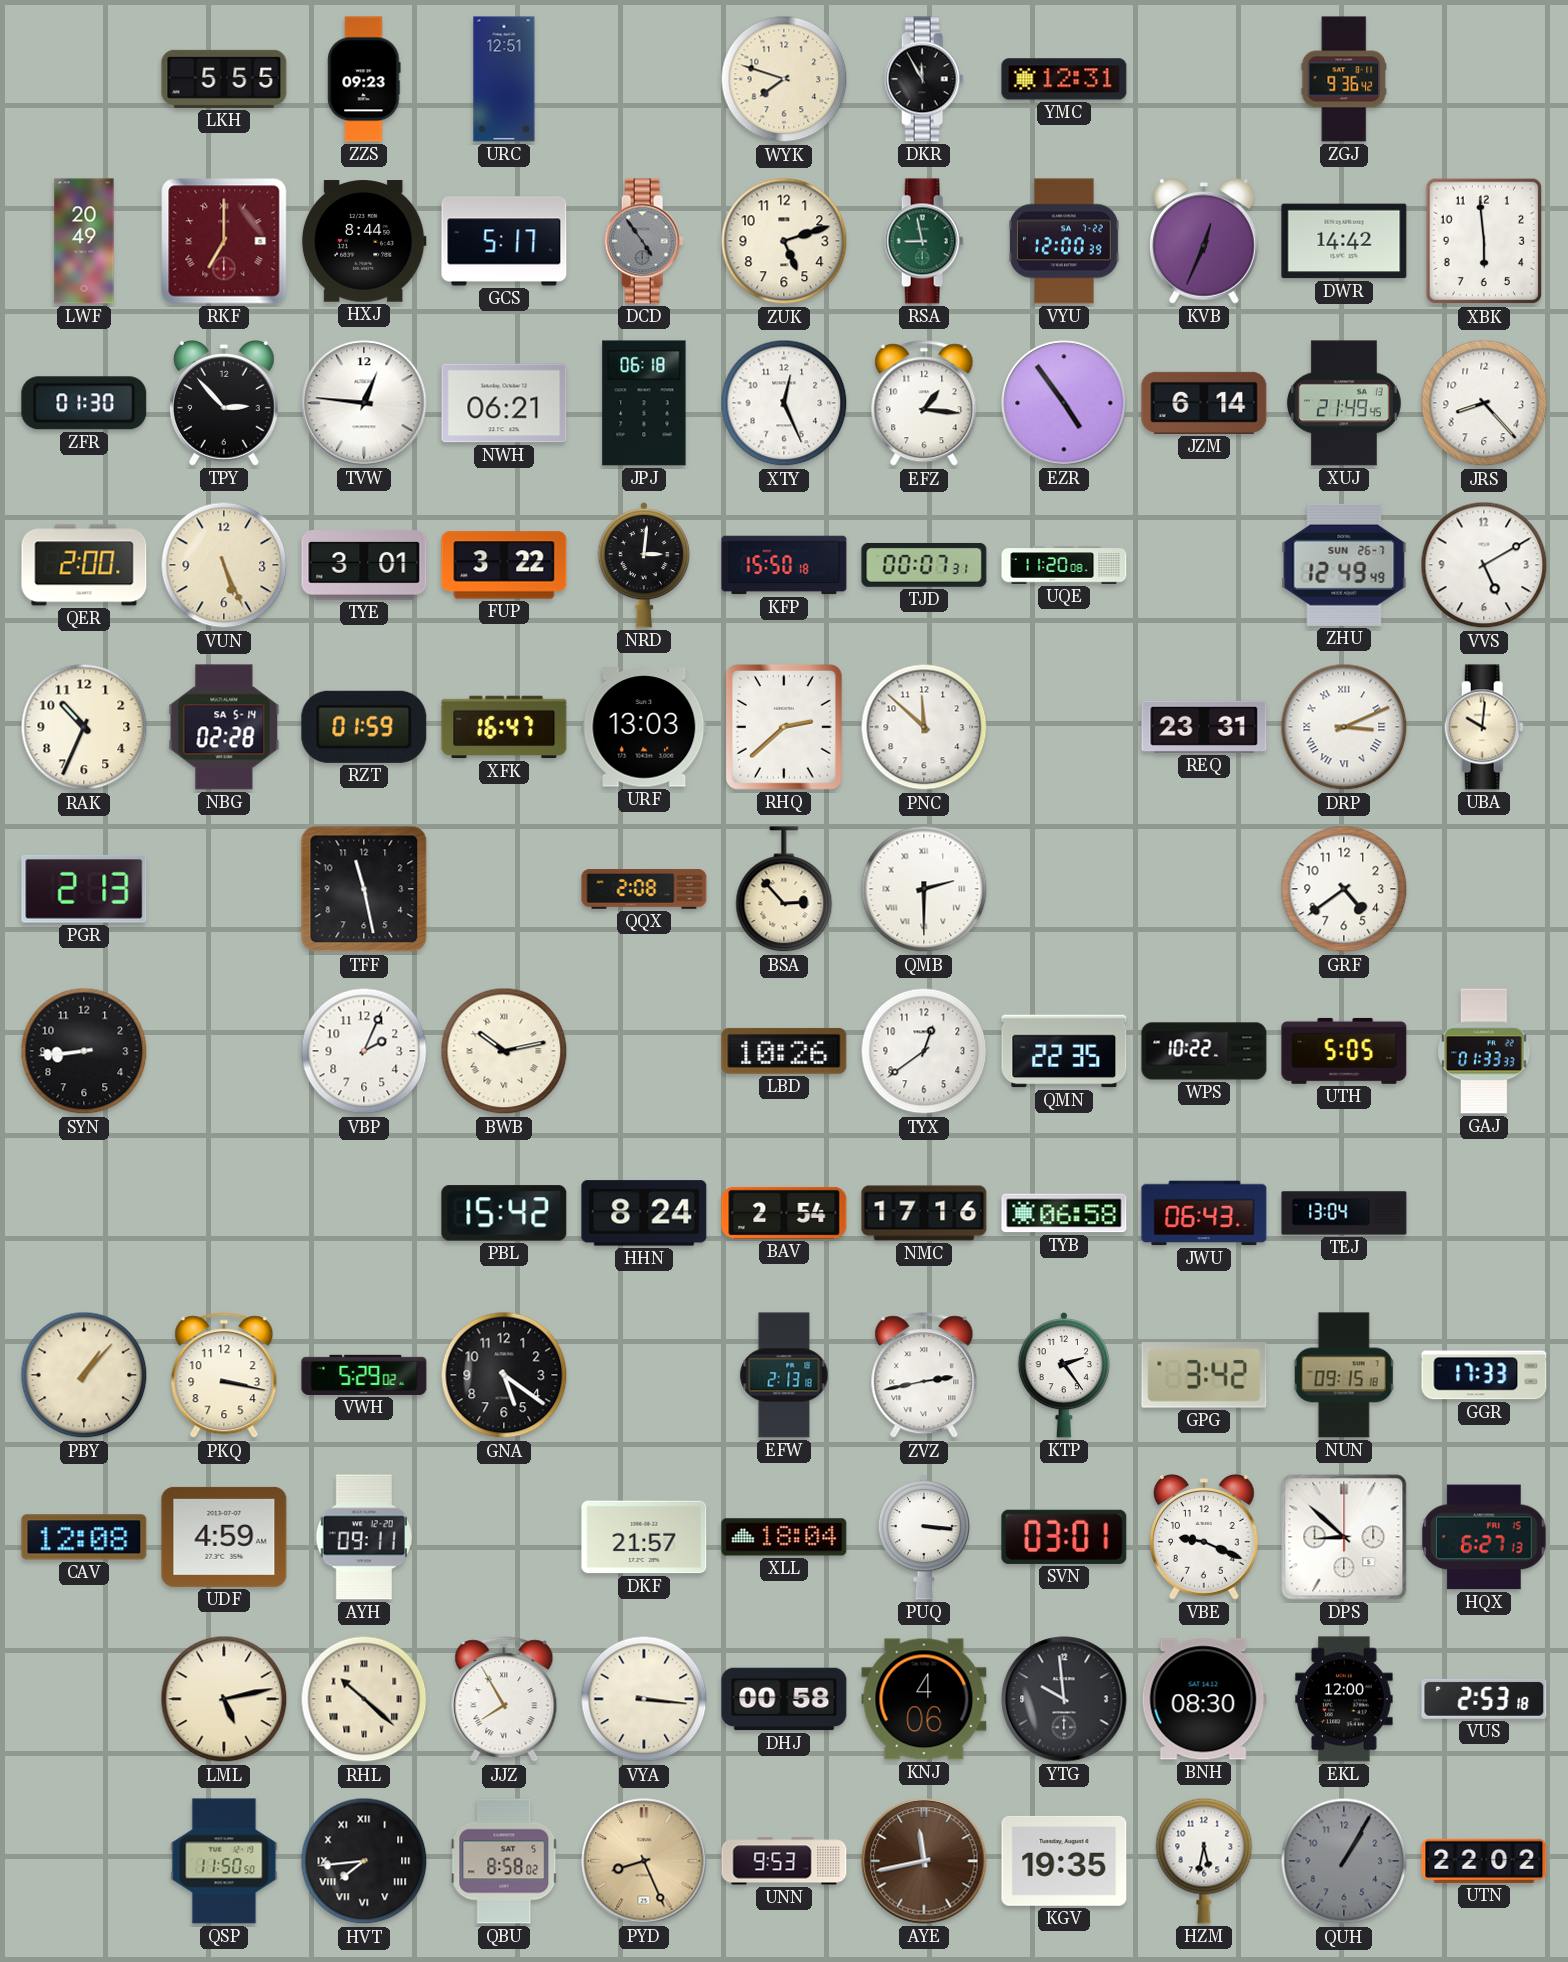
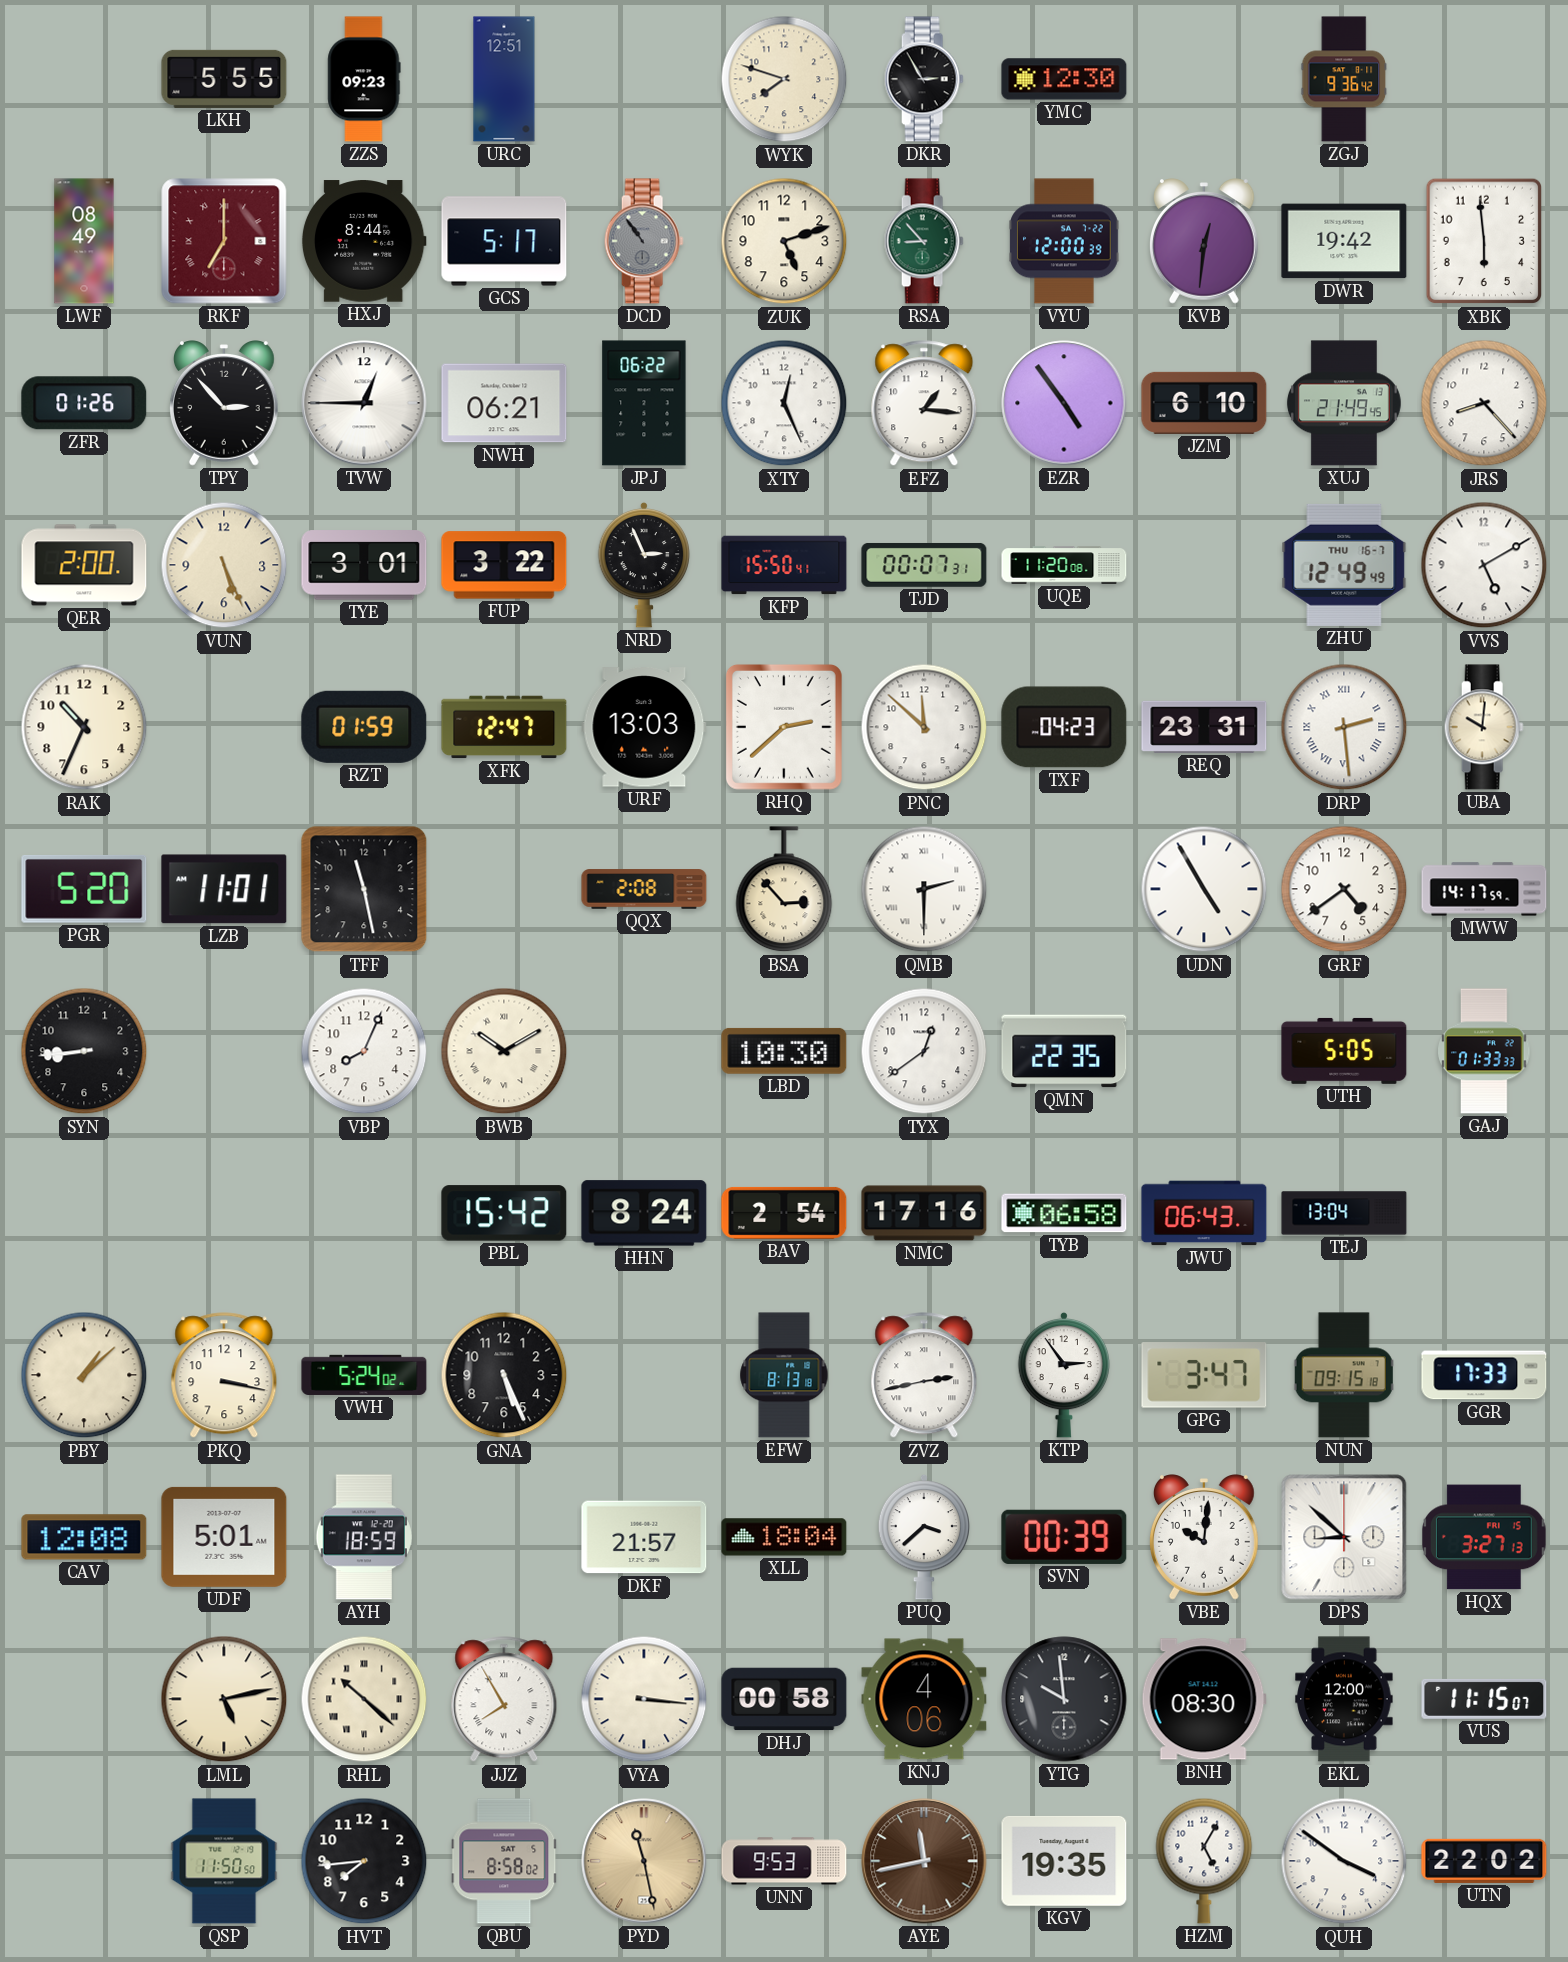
DKR: 11:55 -> 2:55
YMC: 12:31 -> 12:30
LWF: 20:49 -> 08:49
DCD: 4:54 -> 10:54
RSA: 8:58 -> 8:53
KVB: 12:34 -> 12:31
DWR: 14:42 -> 19:42
ZFR: 01:30 -> 01:26
TVW: 12:46 -> 12:45
JPJ: 06:18 -> 06:22
JZM: 6:14 -> 6:10
NRD: 3:01 -> 2:56
KFP: 15:50:18 -> 15:50:41
ZHU date: SUN 26-7 -> THU 16-7
NBG: 02:28 -> none
XFK: 16:47 -> 12:47
TXF: none -> 04:23
DRP: 3:11 -> 2:29
PGR: 2:13 -> 5:20
LZB: none -> 11:01
UDN: none -> 4:55
MWW: none -> 14:17
VBP: 2:04 -> 8:04
BWB: 10:13 -> 10:10
LBD: 10:26 -> 10:30
WPS: 10:22 -> none
PBY: 1:07 -> 1:08
VWH: 5:29 -> 5:24
GNA: 5:21 -> 5:26
EFW: 2:13 -> 8:13
KTP: 2:24 -> 2:54
GPG: 3:42 -> 3:47
UDF: 4:59 -> 5:01
AYH: 09:11 -> 18:59
PUQ: 3:16 -> 3:38
SVN: 03:01 -> 00:39
VBE: 9:19 -> 10:01
HQX: 6:27 -> 3:27
VUS: 2:53 -> 11:15
HVT numerals: Roman -> Arabic
PYD: 8:26 -> 11:28
HZM: 5:32 -> 5:05
QUH: 1:05 -> 3:51
QUH dial: grey -> white
